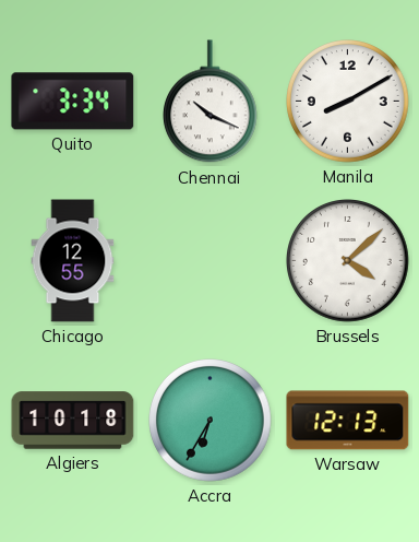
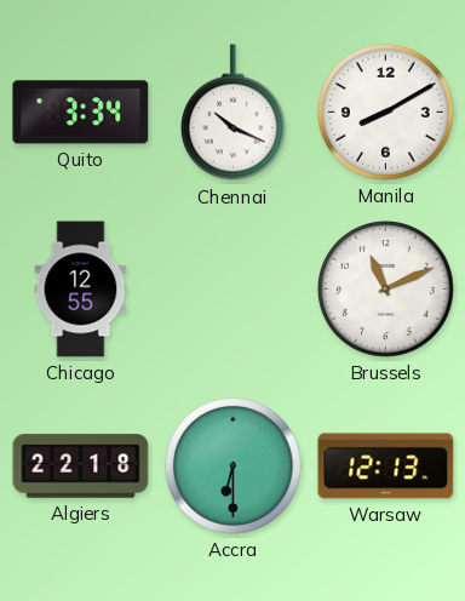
Brussels: 4:08 -> 11:11
Algiers: 10:18 -> 22:18
Accra: 6:35 -> 6:30
